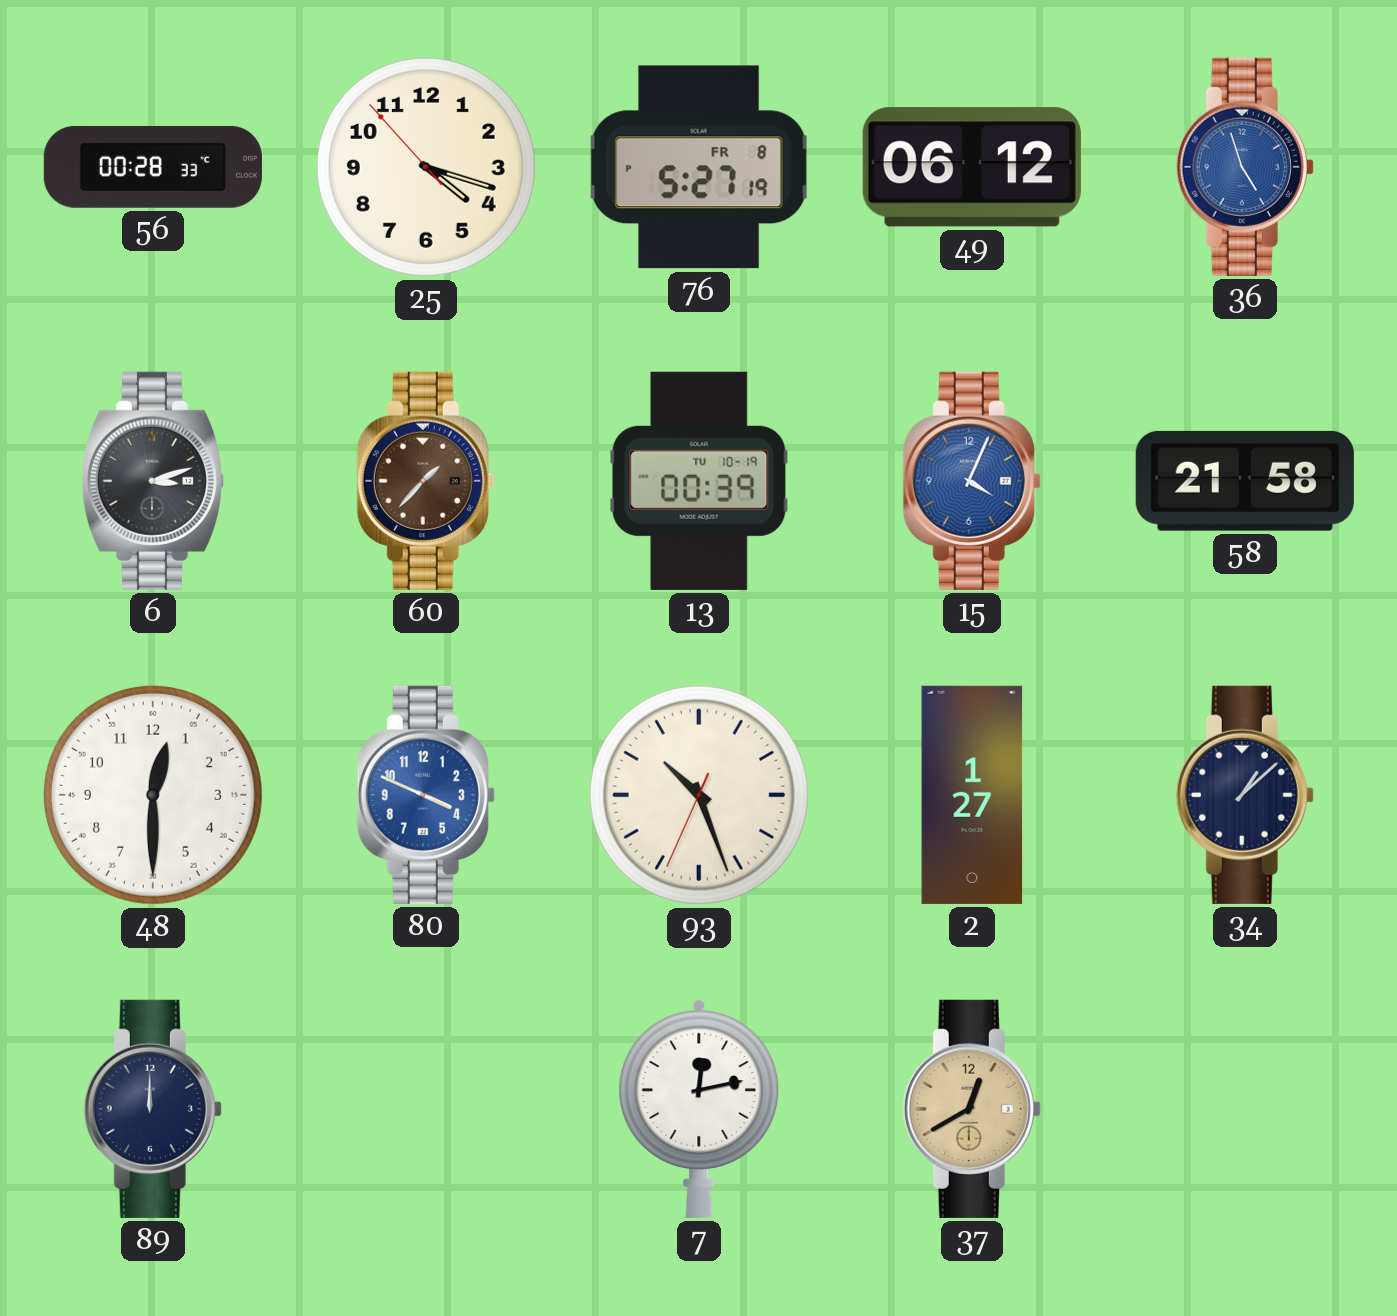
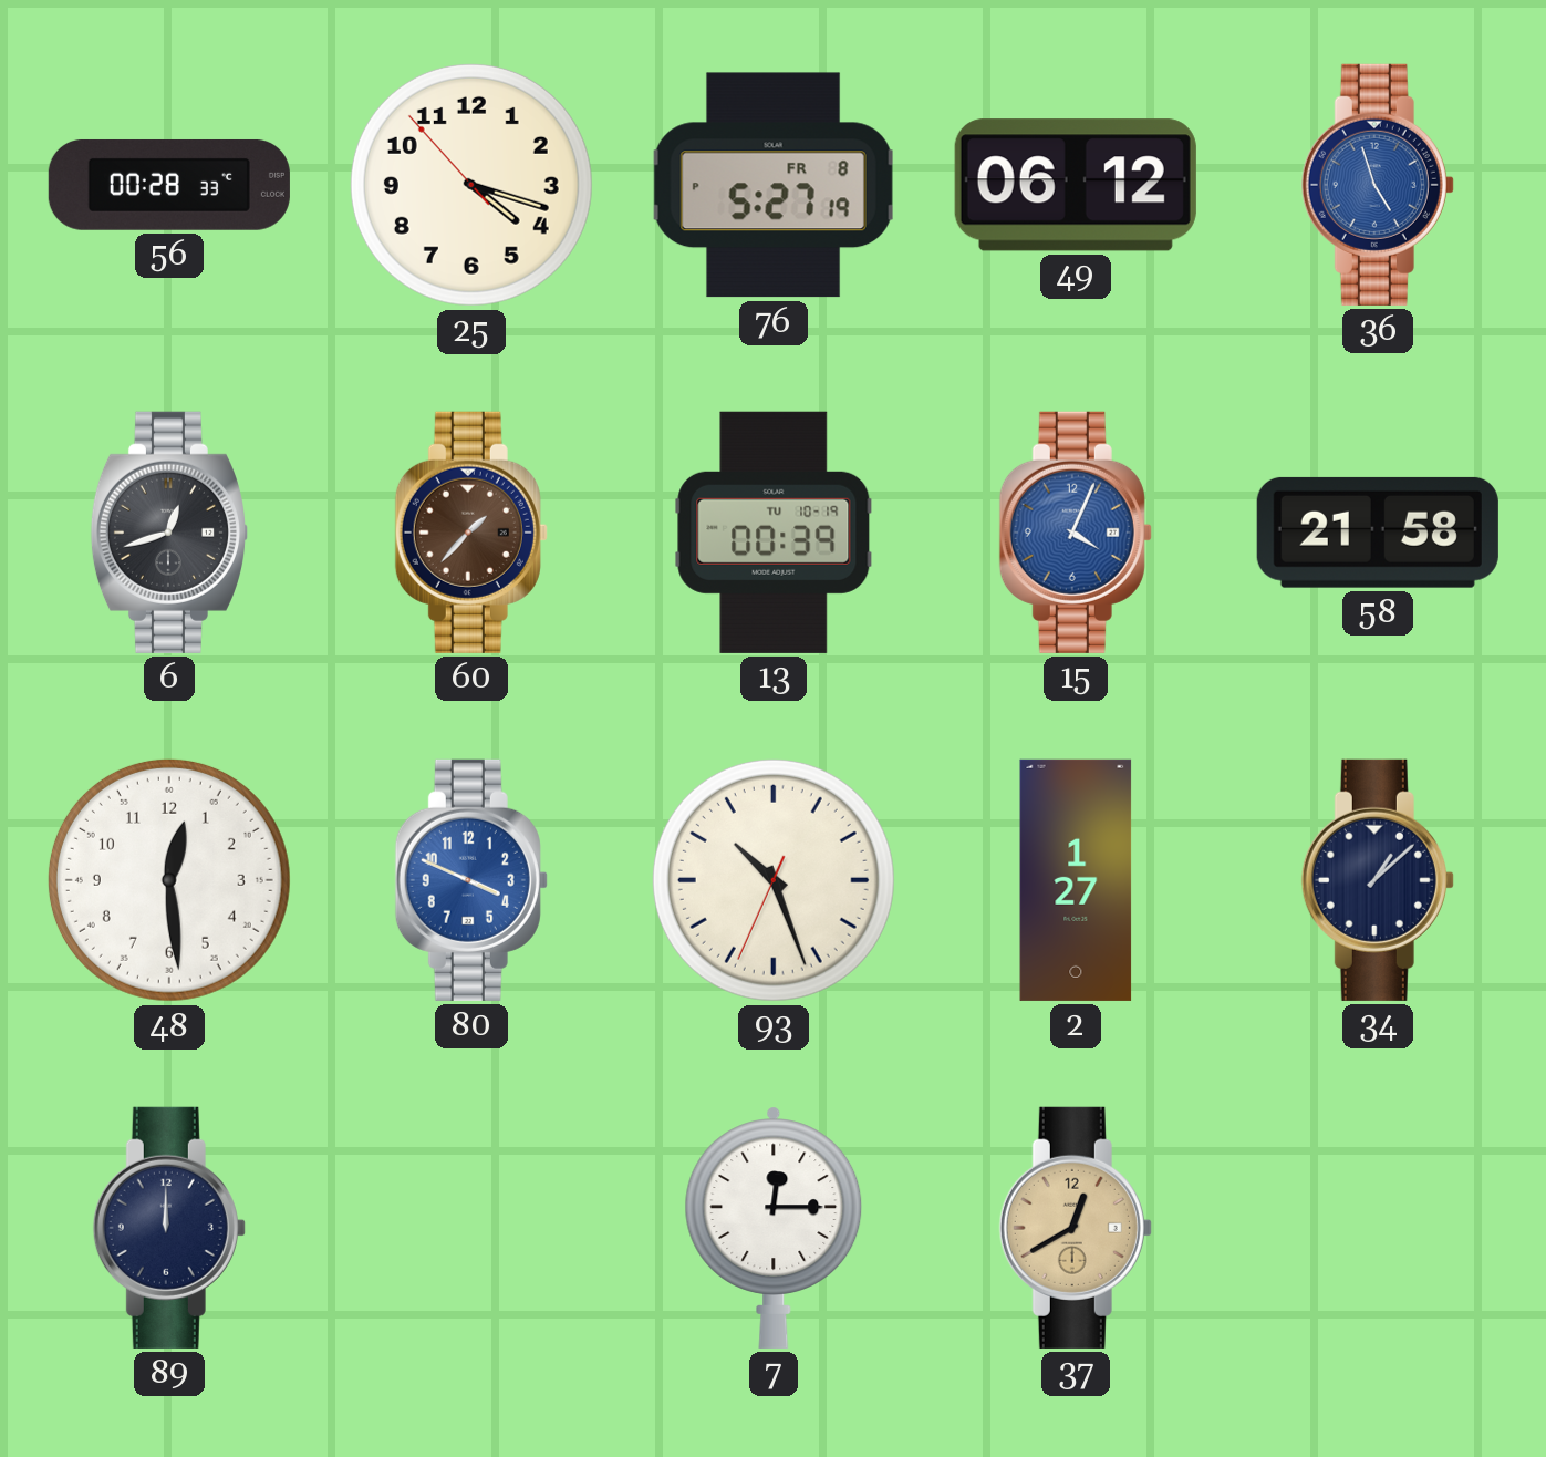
6: 3:12 -> 12:42
48: 12:30 -> 12:29
7: 12:13 -> 12:15
